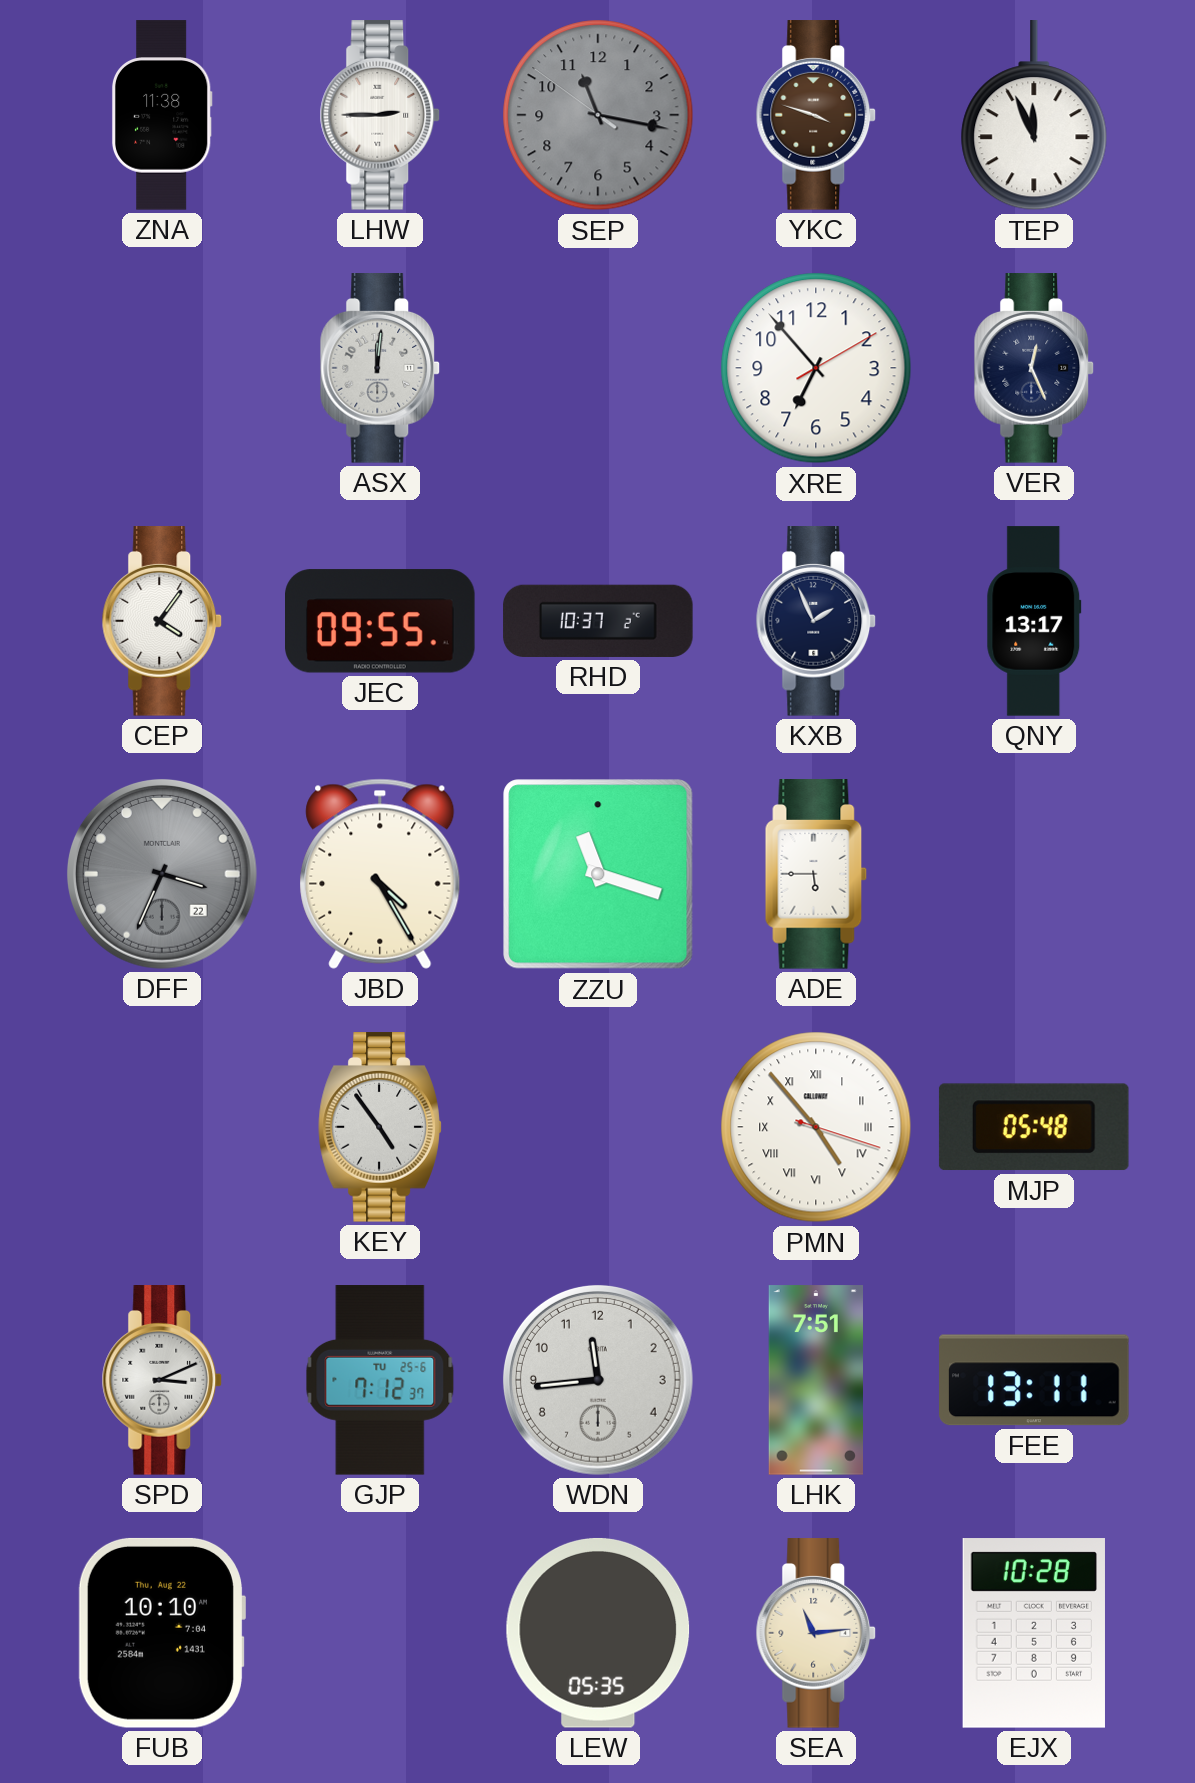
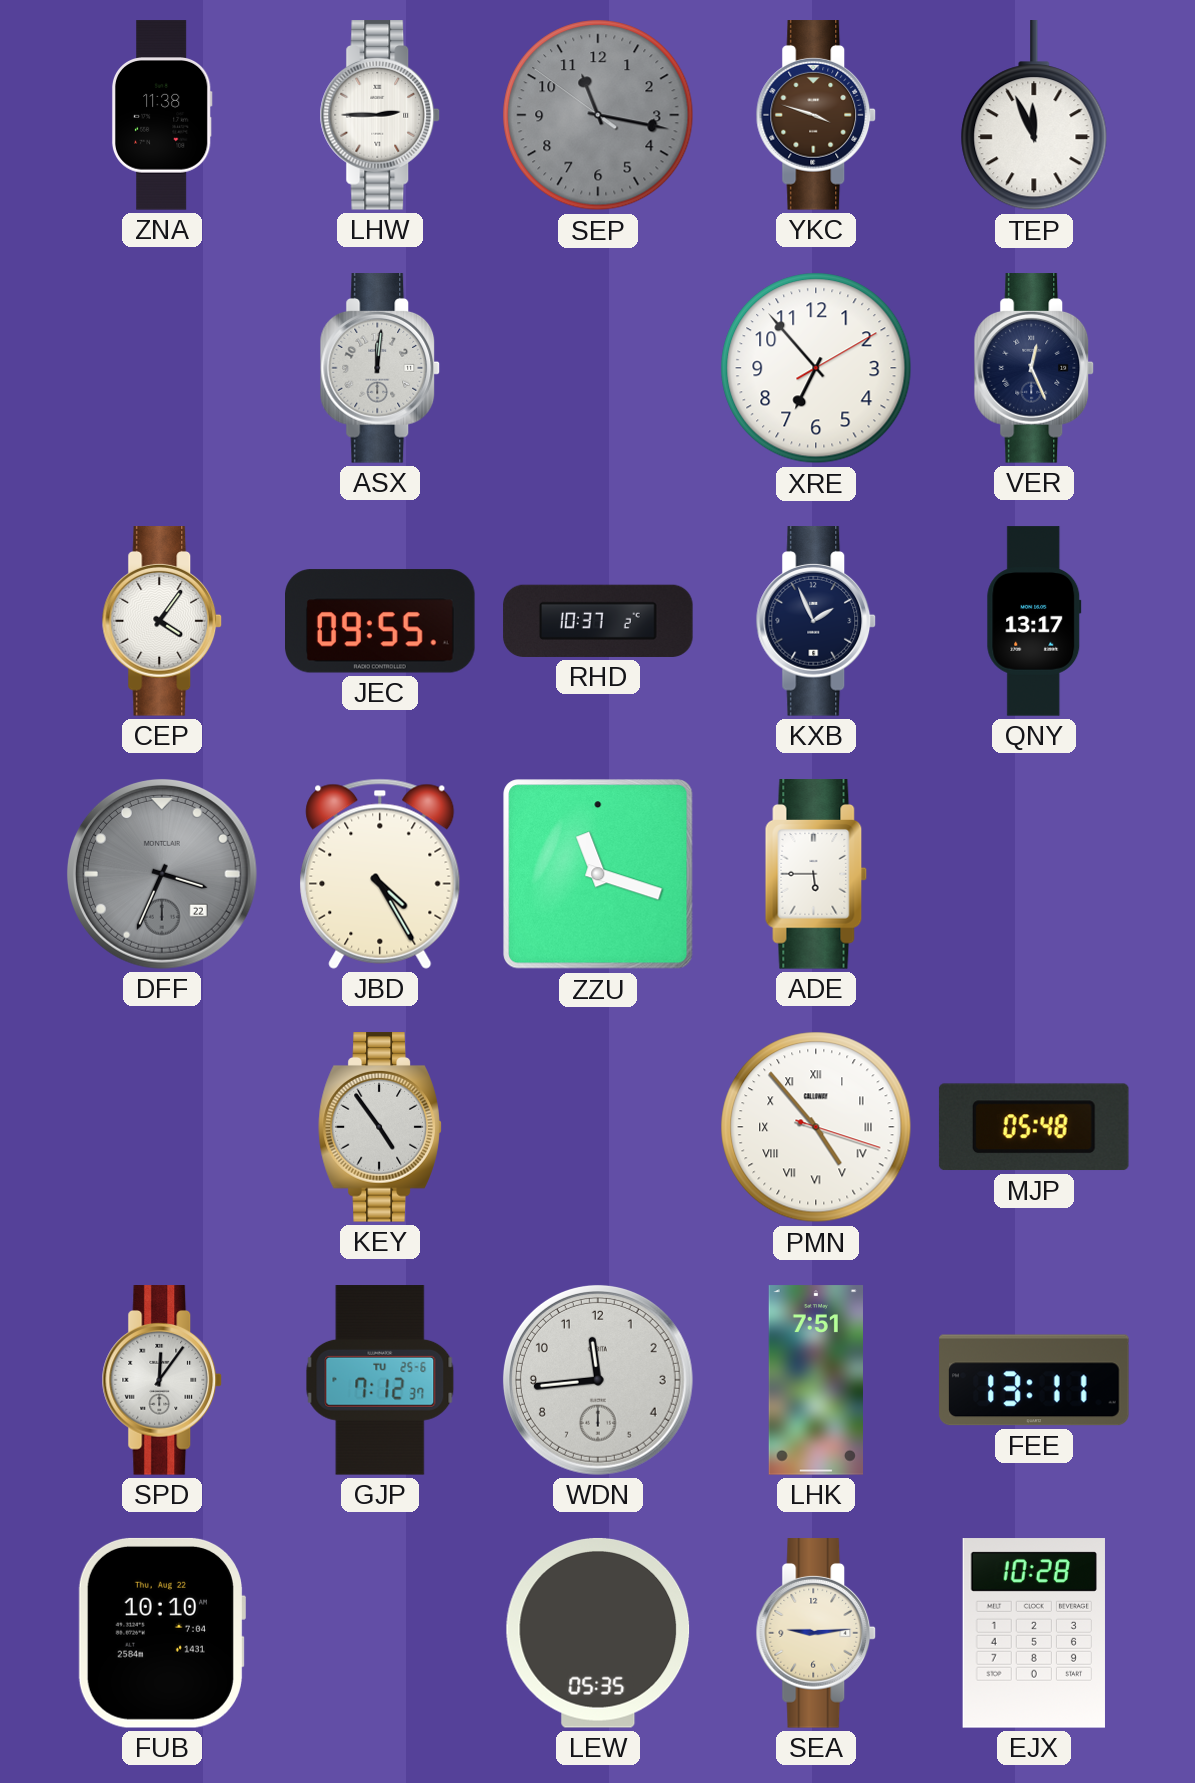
SPD: 3:11 -> 12:06
SEA: 11:14 -> 9:14
